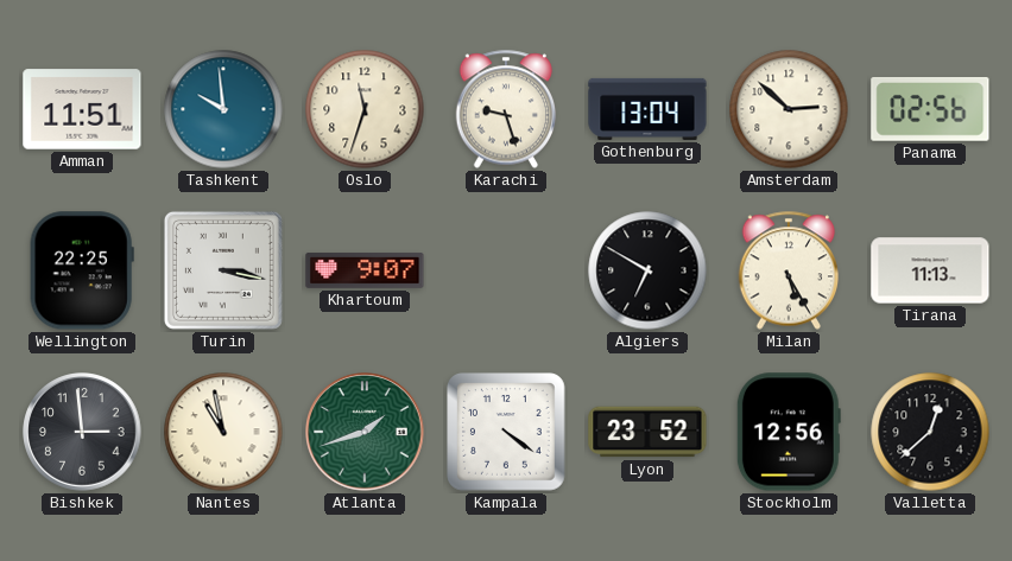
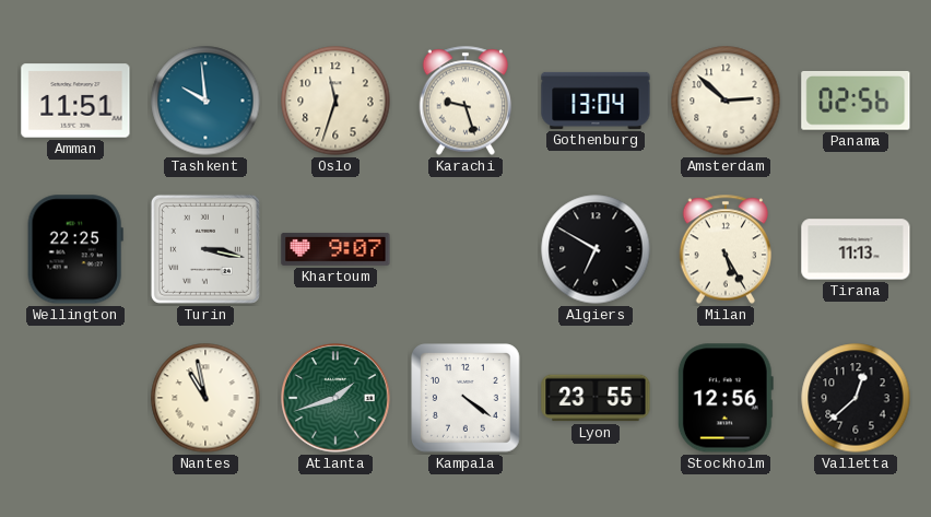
Bishkek: 2:59 -> none
Lyon: 23:52 -> 23:55
